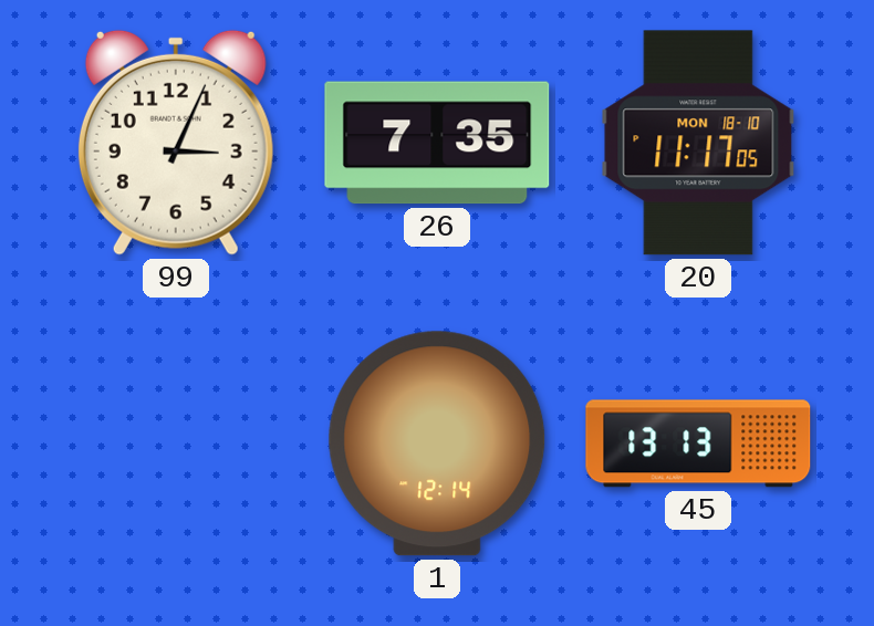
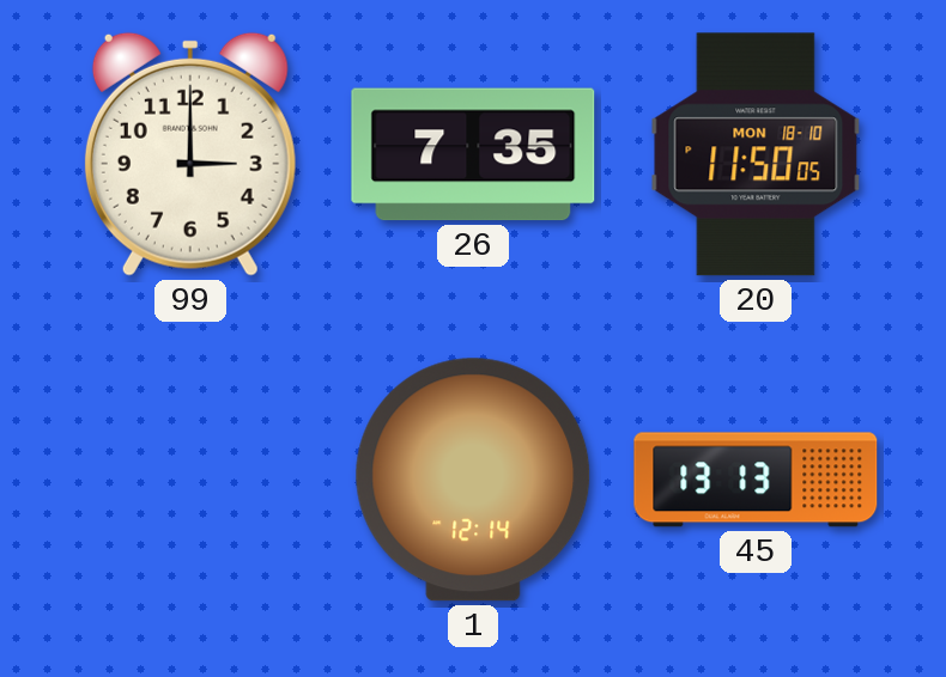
99: 3:04 -> 3:00
20: 11:17 -> 11:50
